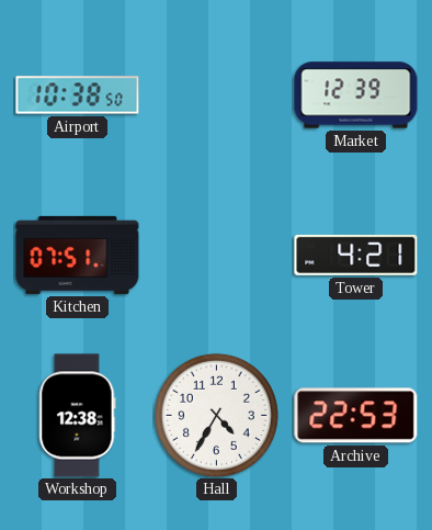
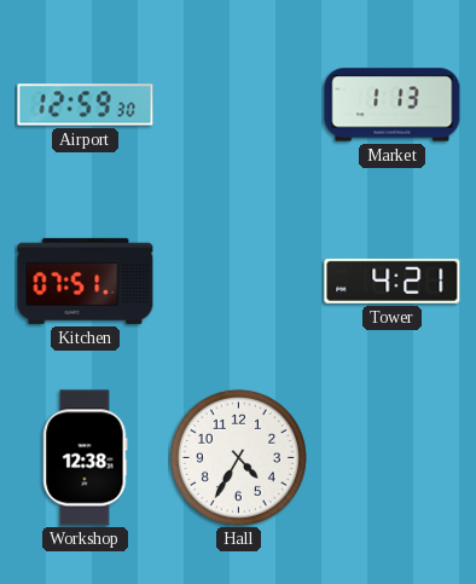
Airport: 10:38 -> 12:59
Market: 12:39 -> 1:13
Archive: 22:53 -> none
